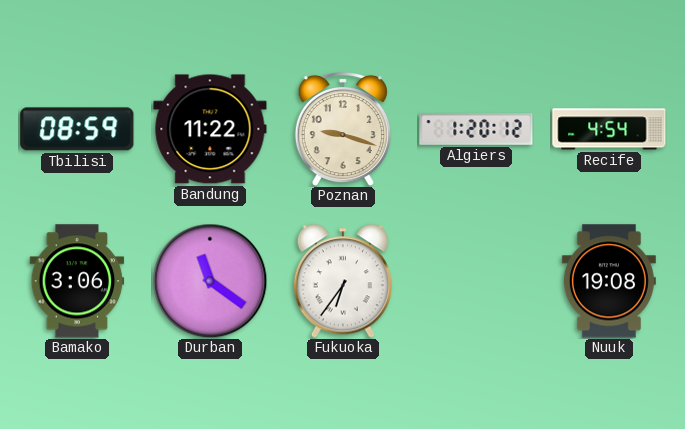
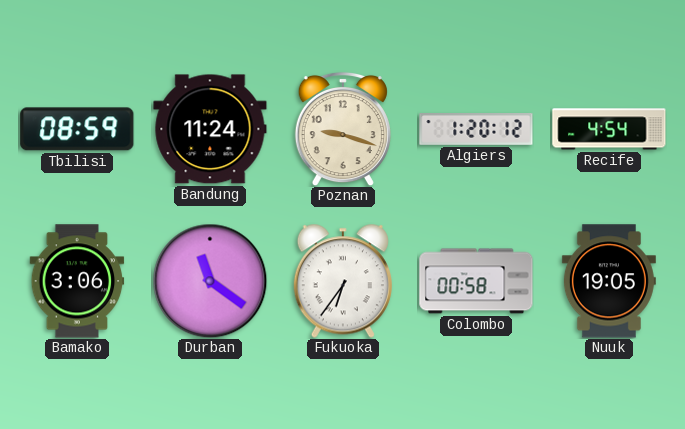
Bandung: 11:22 -> 11:24
Colombo: none -> 00:58
Nuuk: 19:08 -> 19:05
